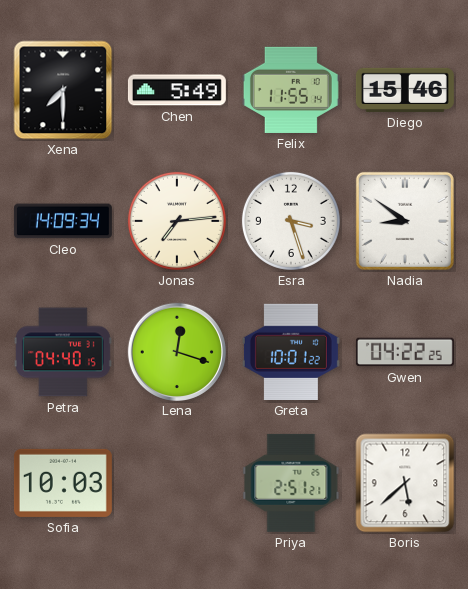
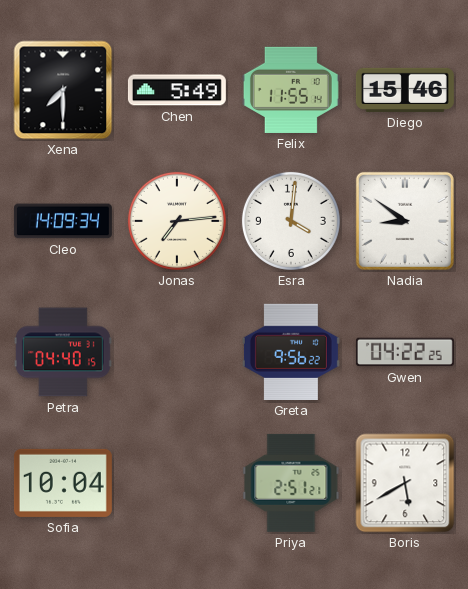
Esra: 3:27 -> 4:01
Lena: 12:18 -> none
Greta: 10:01 -> 9:56
Sofia: 10:03 -> 10:04
Boris: 5:38 -> 5:40
